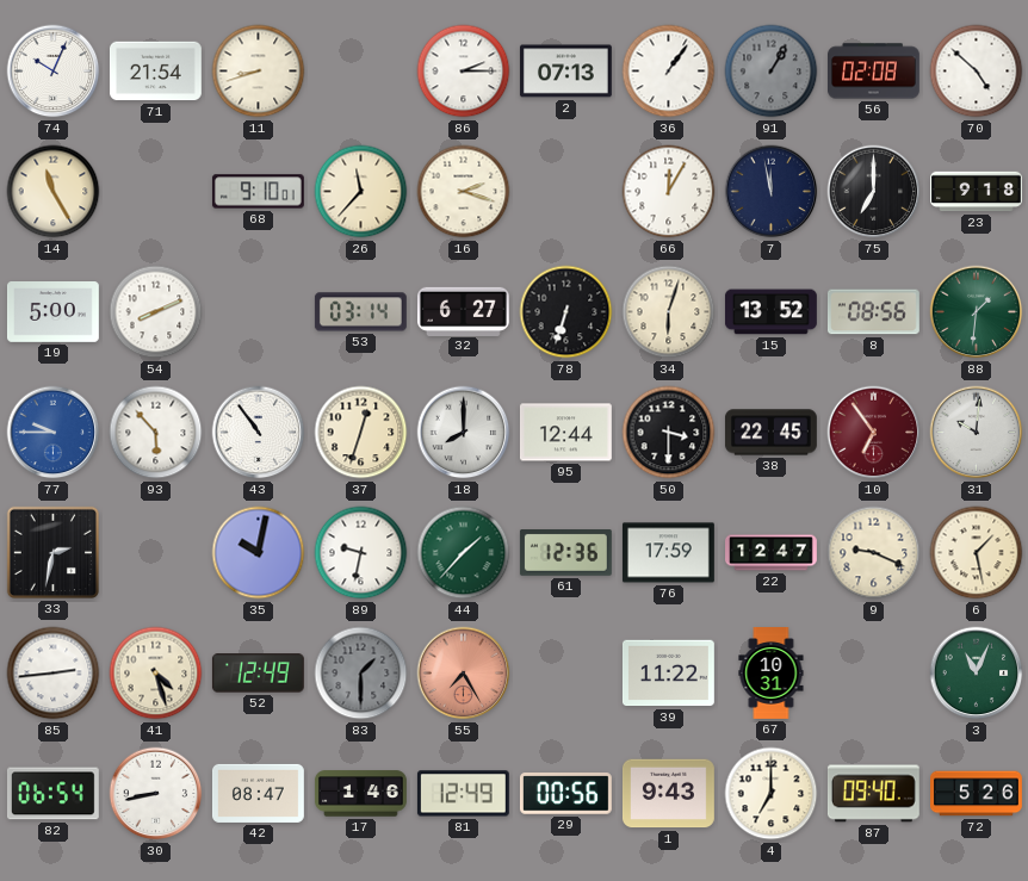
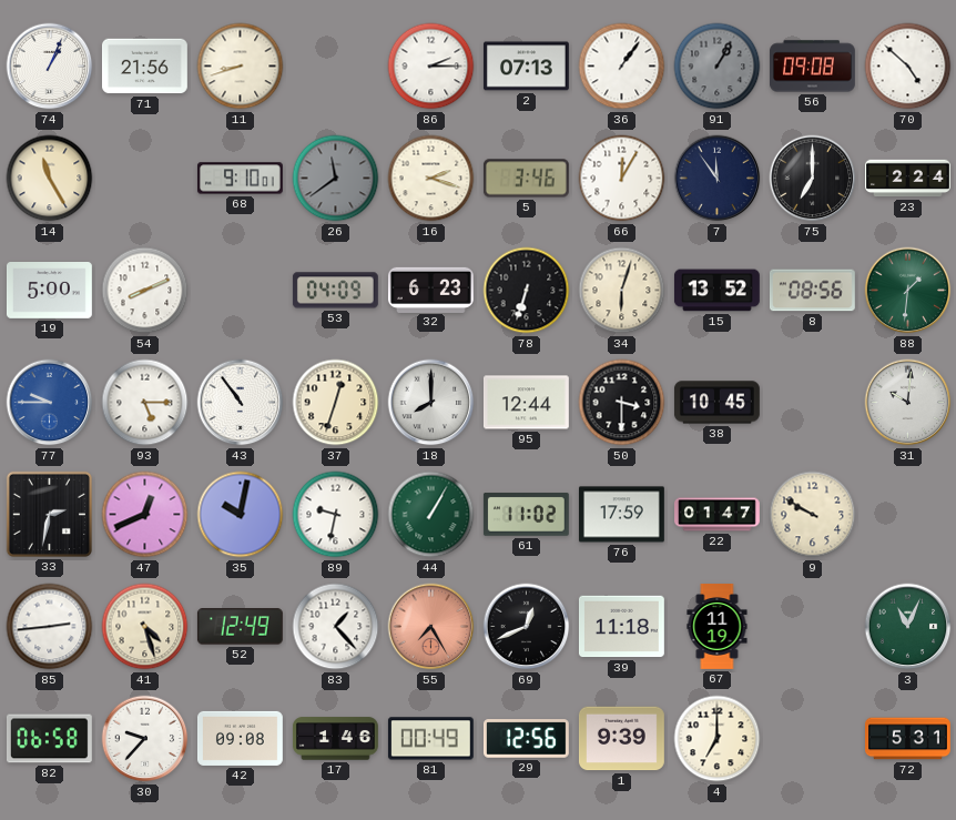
74: 10:04 -> 1:04
71: 21:54 -> 21:56
56: 02:08 -> 09:08
26: 11:37 -> 11:39
26 dial: cream -> grey
5: none -> 3:46
7: 11:58 -> 11:54
23: 9:18 -> 2:24
53: 03:14 -> 04:09
32: 6:27 -> 6:23
93: 5:53 -> 5:15
38: 22:45 -> 10:45
10: 6:54 -> none
47: none -> 12:41
44: 1:37 -> 1:05
61: 12:36 -> 11:02
22: 12:47 -> 01:47
9: 9:19 -> 9:50
6: 1:28 -> none
83: 1:30 -> 1:23
83 dial: grey -> white
69: none -> 12:41
39: 11:22 -> 11:18
67: 10:31 -> 11:19
82: 06:54 -> 06:58
30: 8:43 -> 9:37
42: 08:47 -> 09:08
81: 12:49 -> 00:49
29: 00:56 -> 12:56
1: 9:43 -> 9:39
87: 09:40 -> none
72: 5:26 -> 5:31
